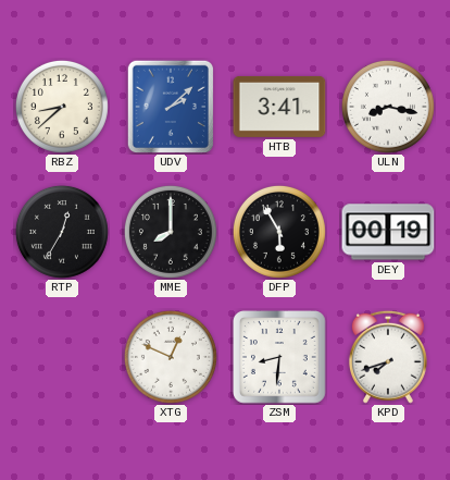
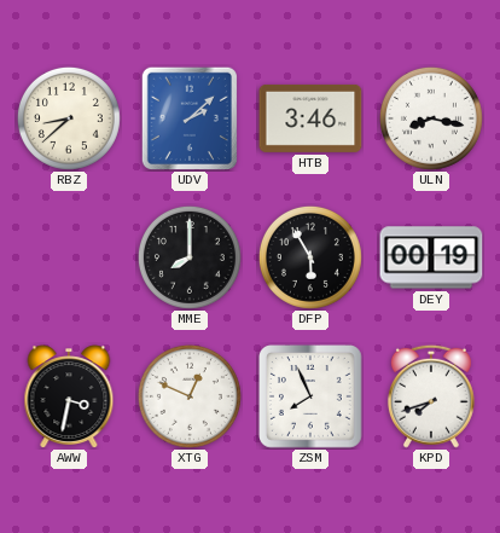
HTB: 3:41 -> 3:46
RTP: 12:35 -> none
AWW: none -> 3:32
ZSM: 8:31 -> 7:56
